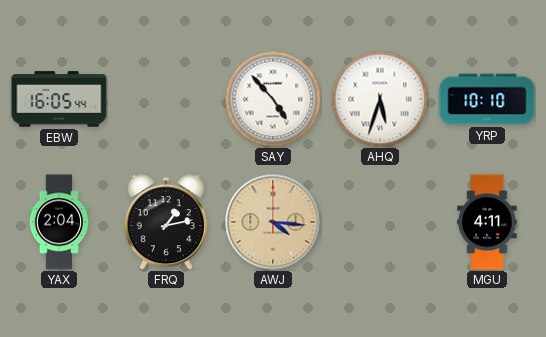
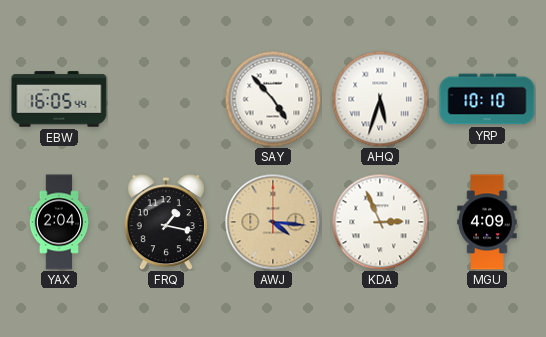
FRQ: 1:13 -> 1:17
KDA: none -> 2:56
MGU: 4:11 -> 4:09
